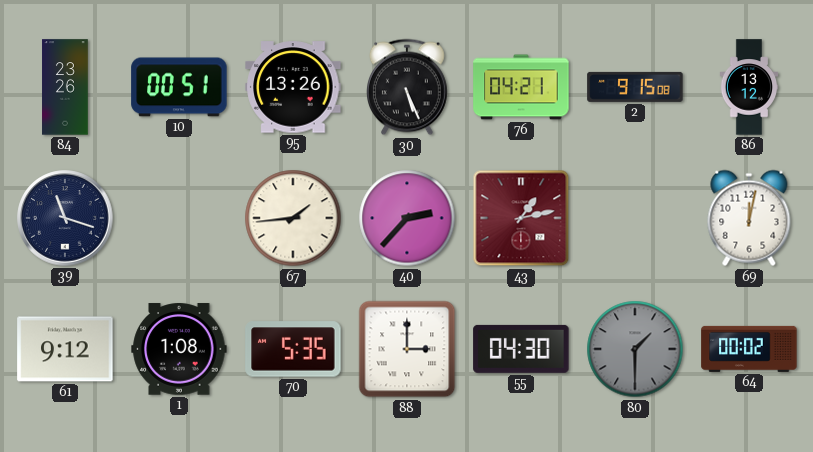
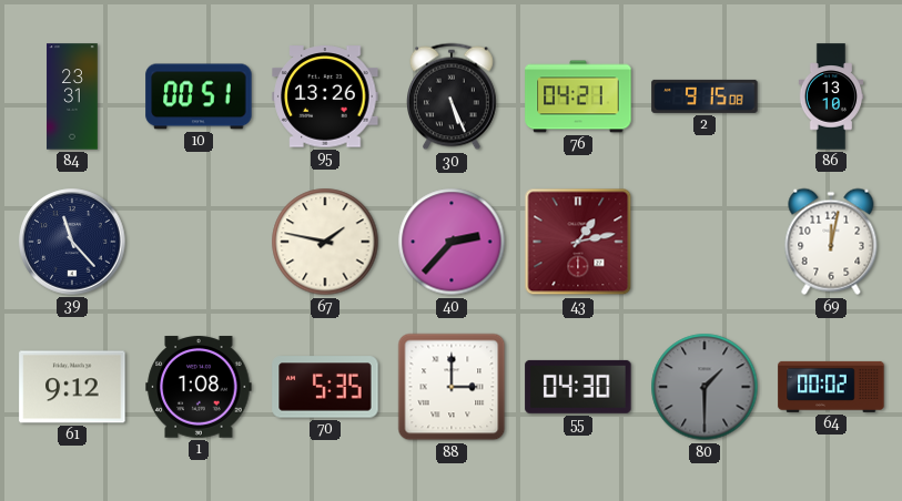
84: 23:26 -> 23:31
86: 13:12 -> 13:10
39: 11:18 -> 11:23
67: 1:44 -> 1:47
